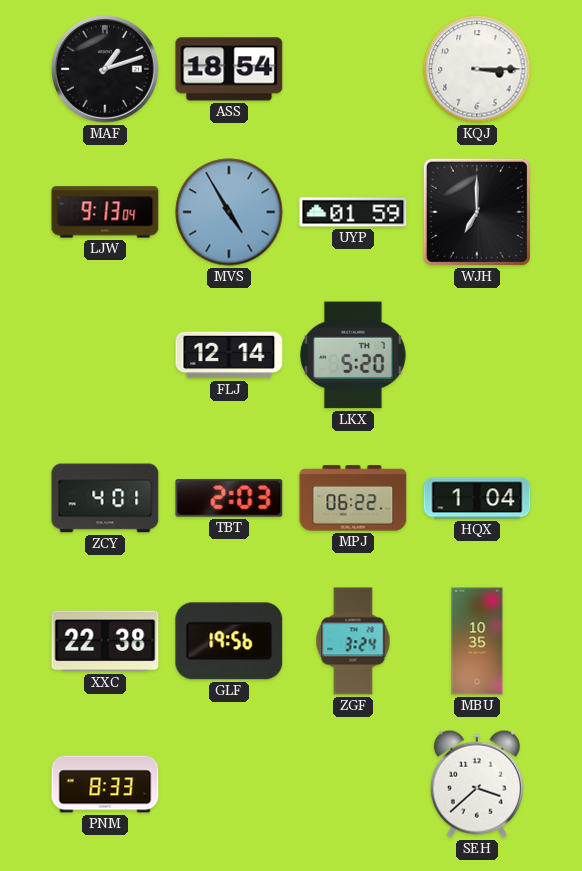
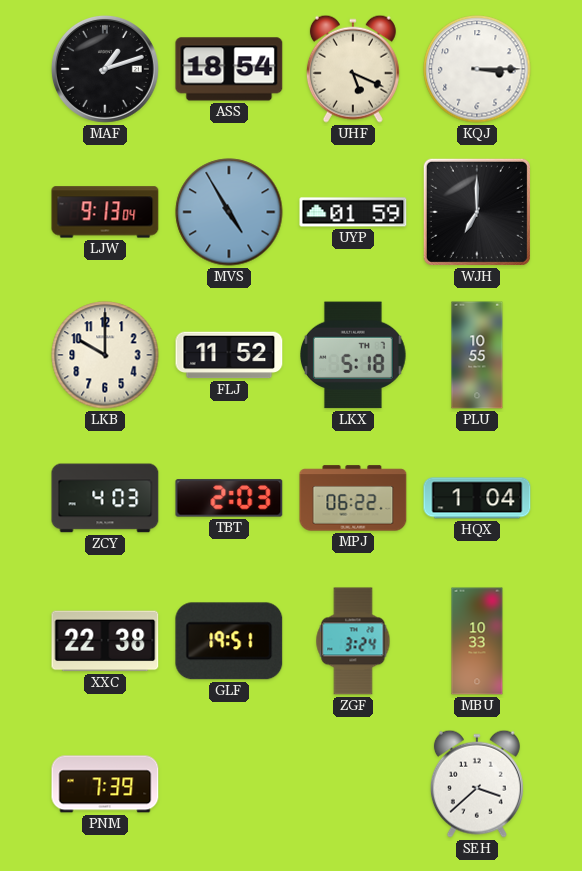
UHF: none -> 5:19
LKB: none -> 10:00
FLJ: 12:14 -> 11:52
LKX: 5:20 -> 5:18
PLU: none -> 10:55
ZCY: 4:01 -> 4:03
GLF: 19:56 -> 19:51
MBU: 10:35 -> 10:33
PNM: 8:33 -> 7:39
